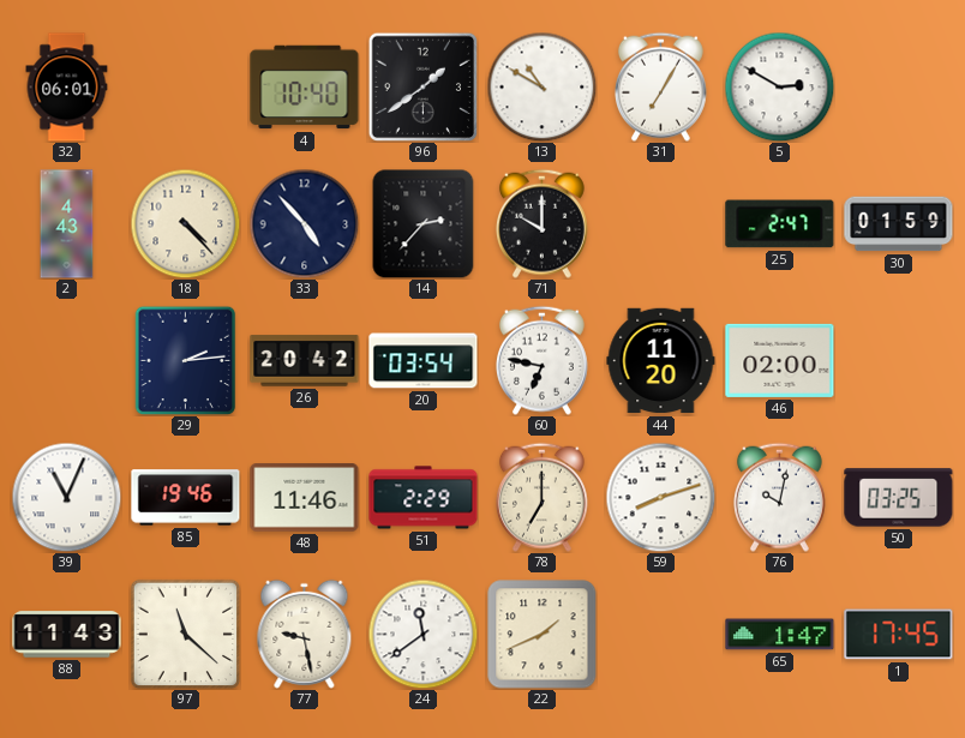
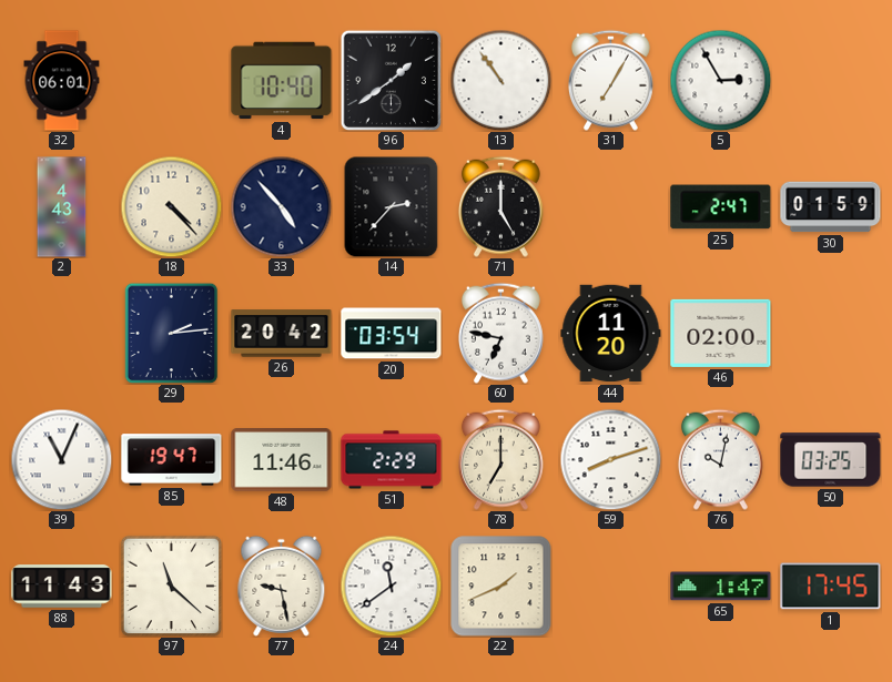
13: 10:50 -> 10:54
5: 2:50 -> 2:55
71: 10:00 -> 5:00
85: 19:46 -> 19:47
